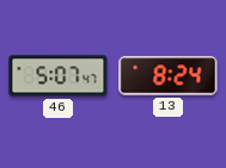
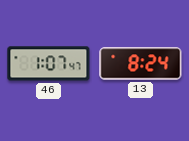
46: 5:07 -> 1:07
